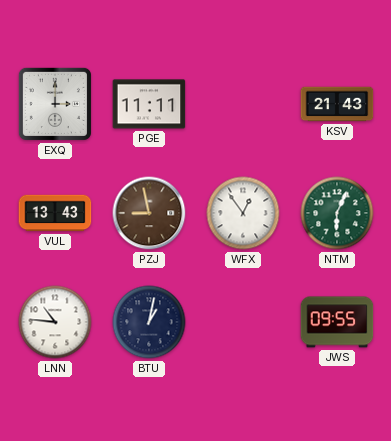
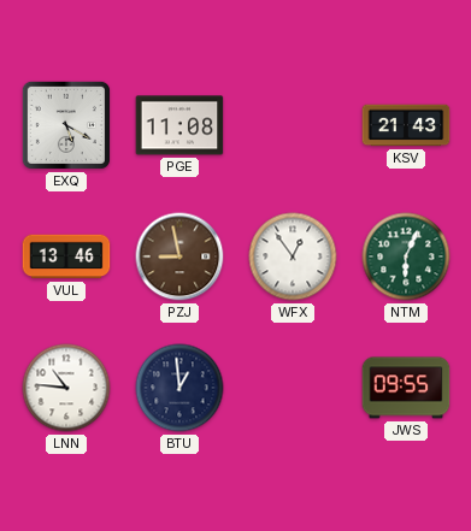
EXQ: 3:00 -> 5:20
PGE: 11:11 -> 11:08
VUL: 13:43 -> 13:46
BTU: 1:02 -> 12:59
